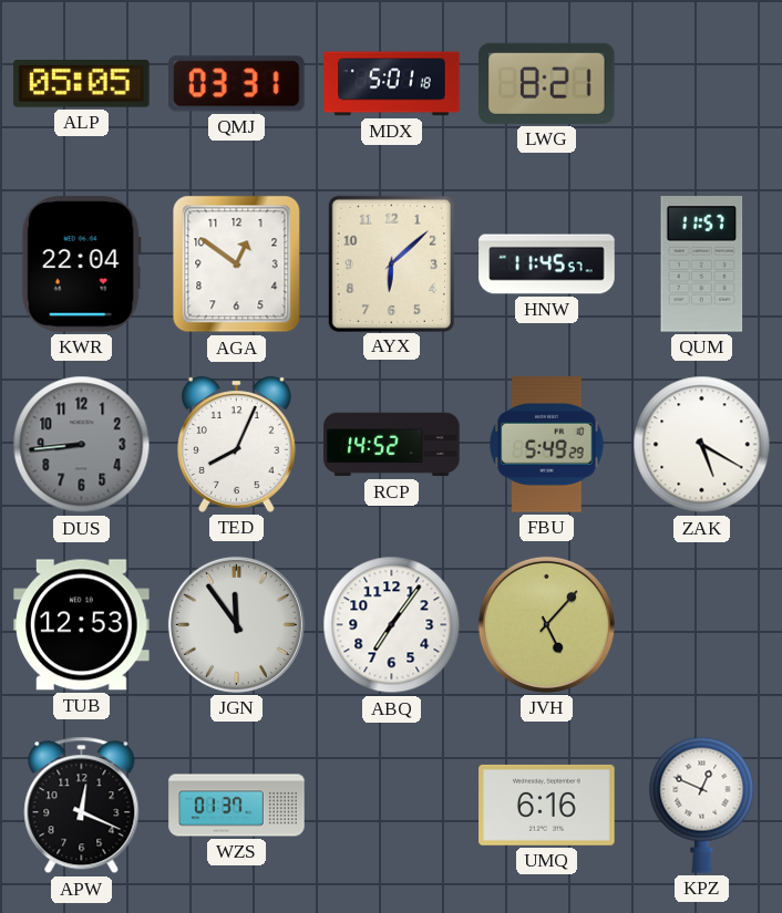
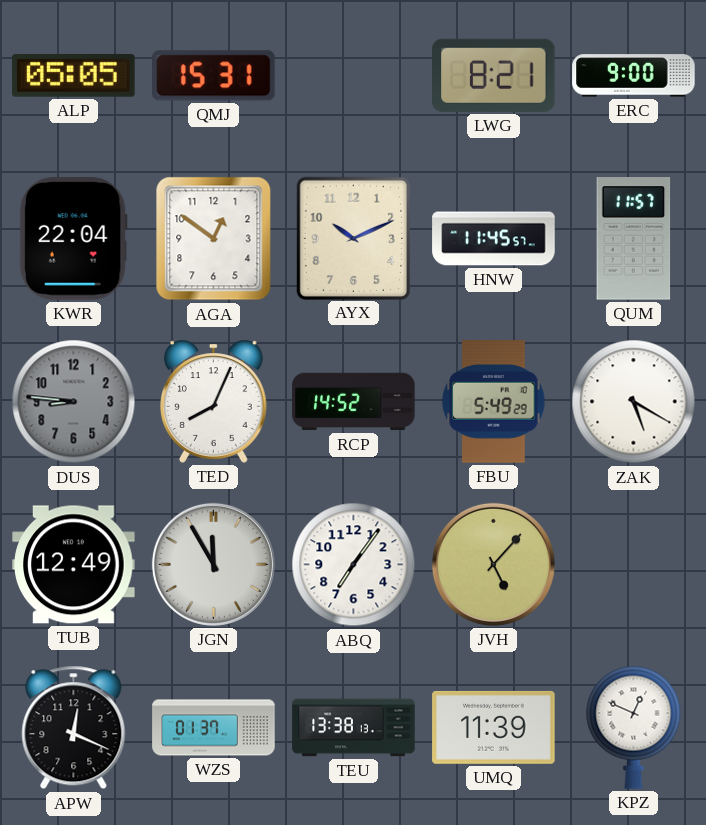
QMJ: 03:31 -> 15:31
MDX: 5:01 -> none
ERC: none -> 9:00
AYX: 6:08 -> 10:11
DUS: 8:44 -> 8:46
TUB: 12:53 -> 12:49
JGN: 11:54 -> 11:55
TEU: none -> 13:38
UMQ: 6:16 -> 11:39
